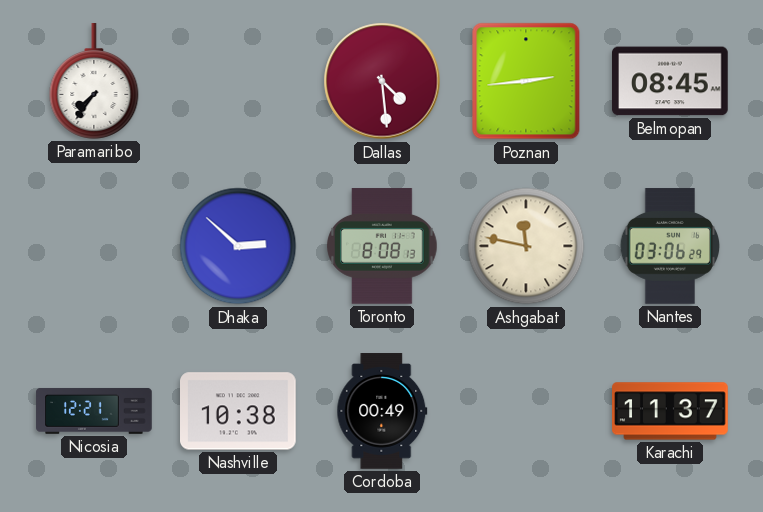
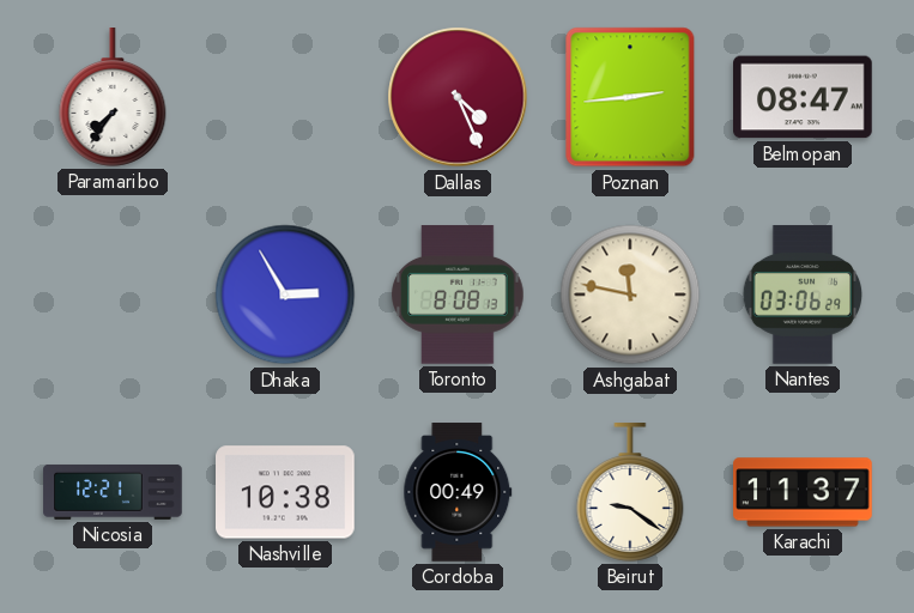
Dallas: 4:29 -> 4:26
Belmopan: 08:45 -> 08:47
Dhaka: 2:52 -> 2:55
Beirut: none -> 9:21
